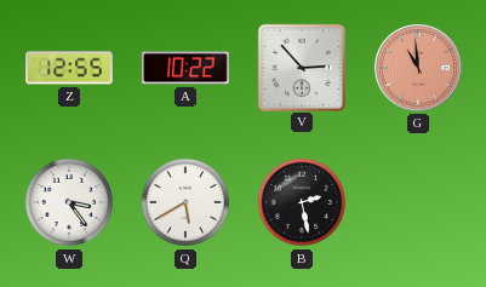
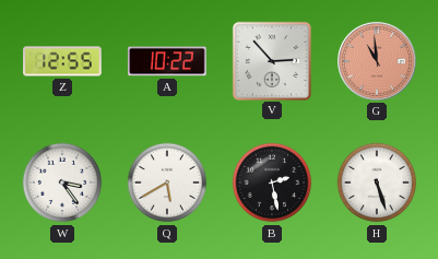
H: none -> 5:27
